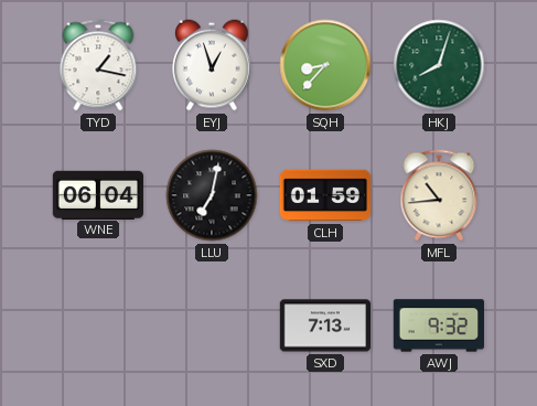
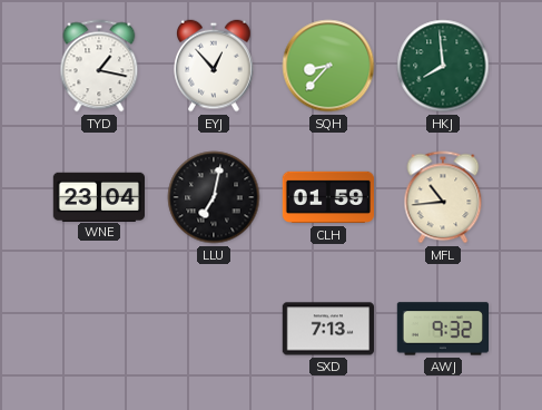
EYJ: 12:57 -> 12:53
HKJ: 8:03 -> 7:59
WNE: 06:04 -> 23:04
